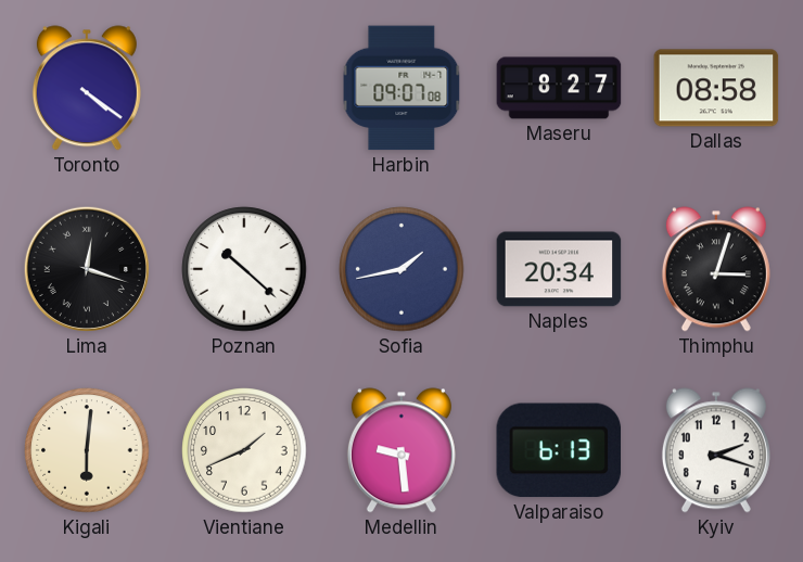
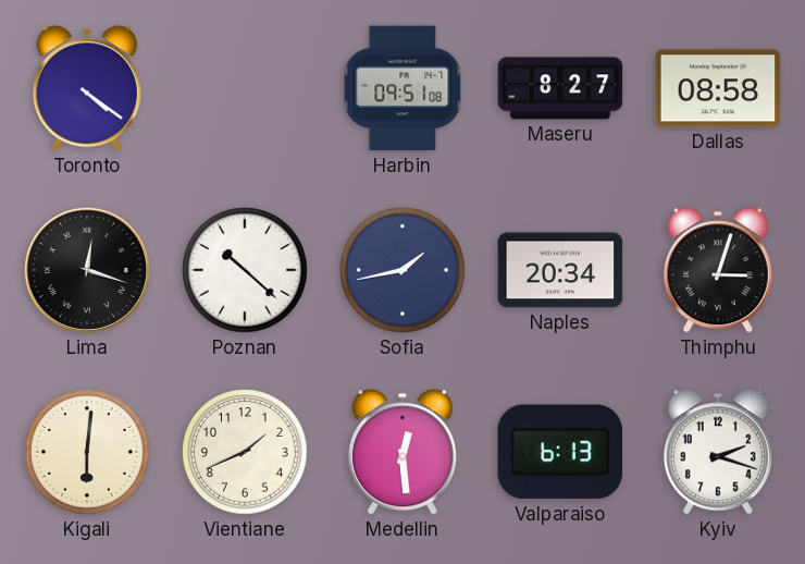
Harbin: 09:07 -> 09:51
Medellin: 9:29 -> 12:29
